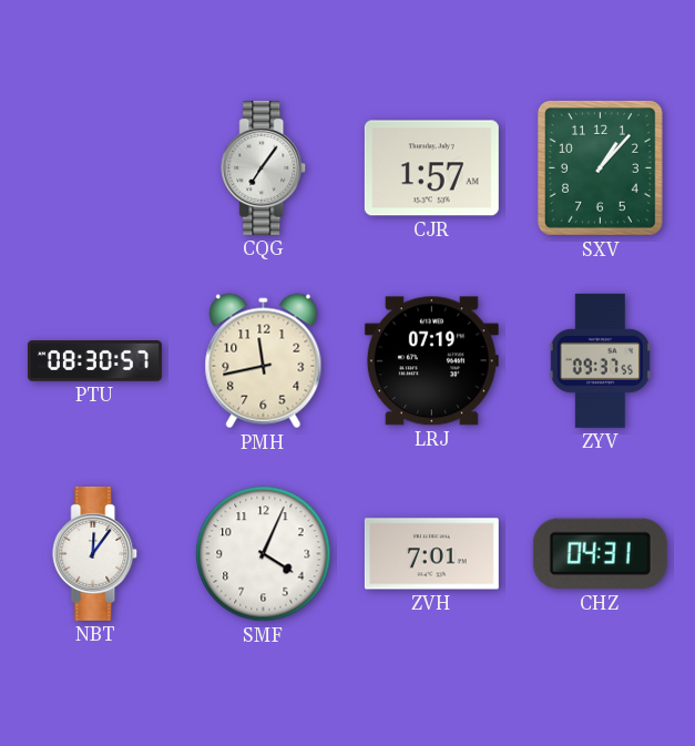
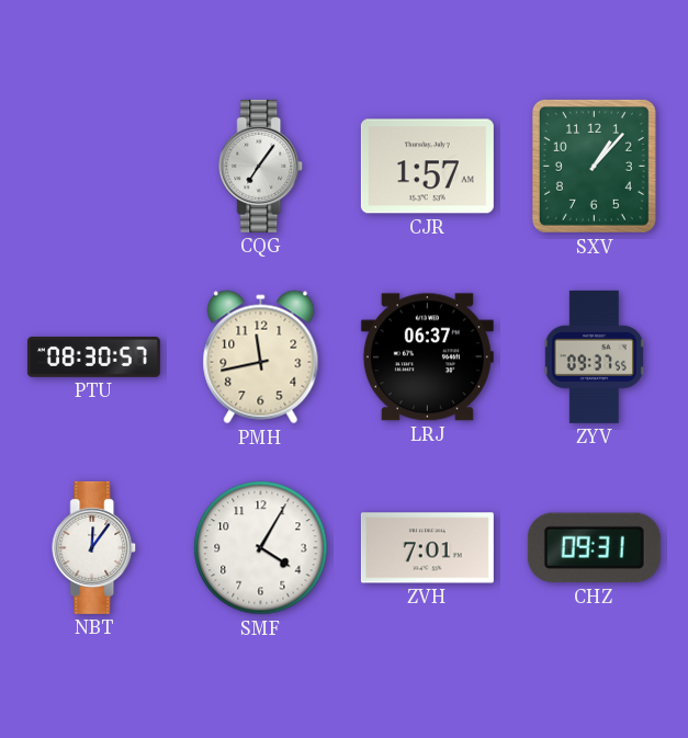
LRJ: 07:19 -> 06:37
SMF: 4:04 -> 4:05
CHZ: 04:31 -> 09:31
